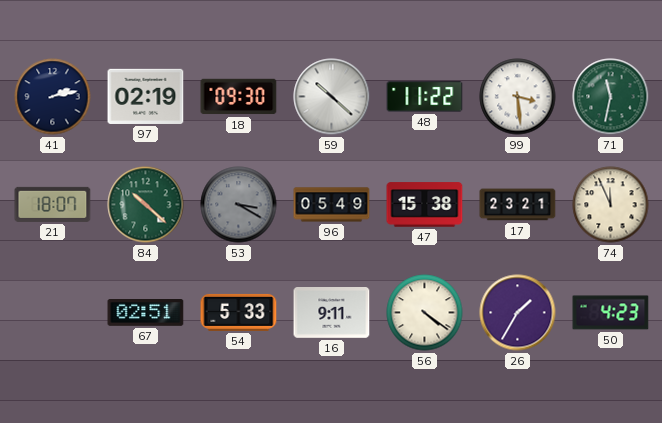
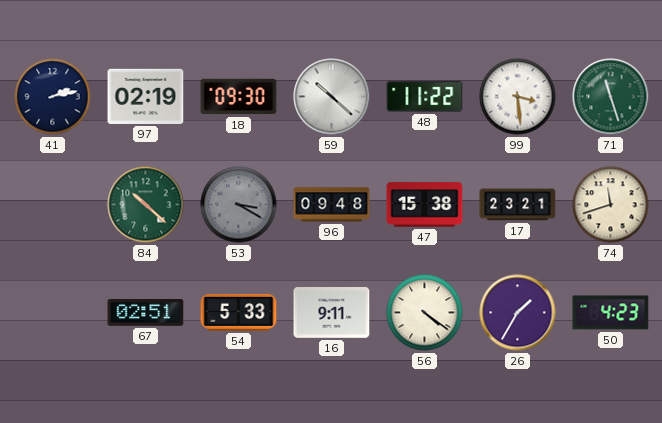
71: 11:32 -> 11:27
21: 18:07 -> none
96: 05:49 -> 09:48
74: 11:56 -> 11:42
